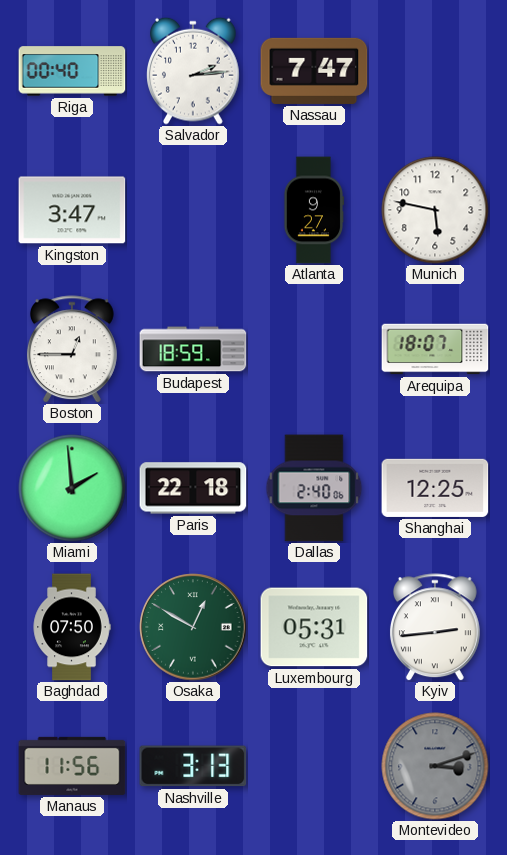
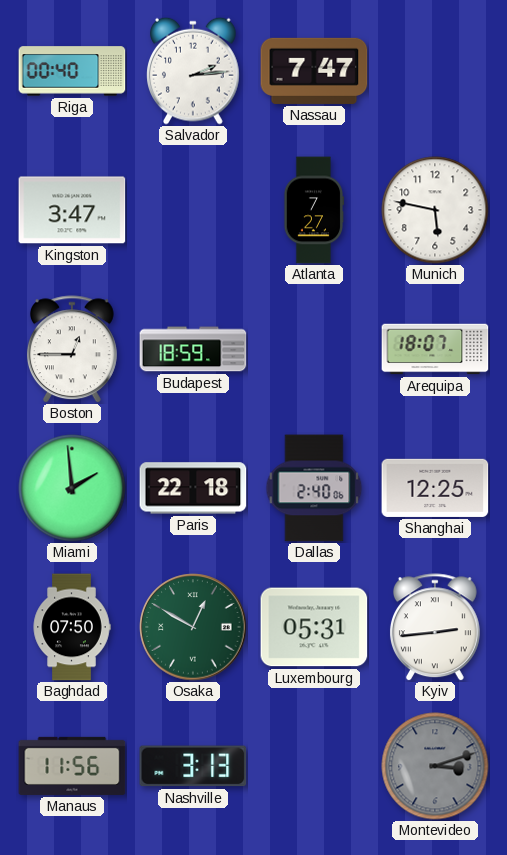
Atlanta: 9:27 -> 7:27
